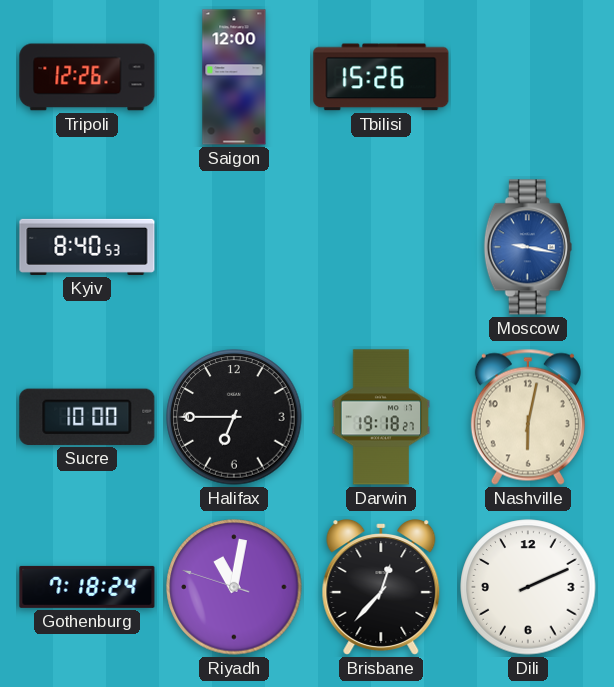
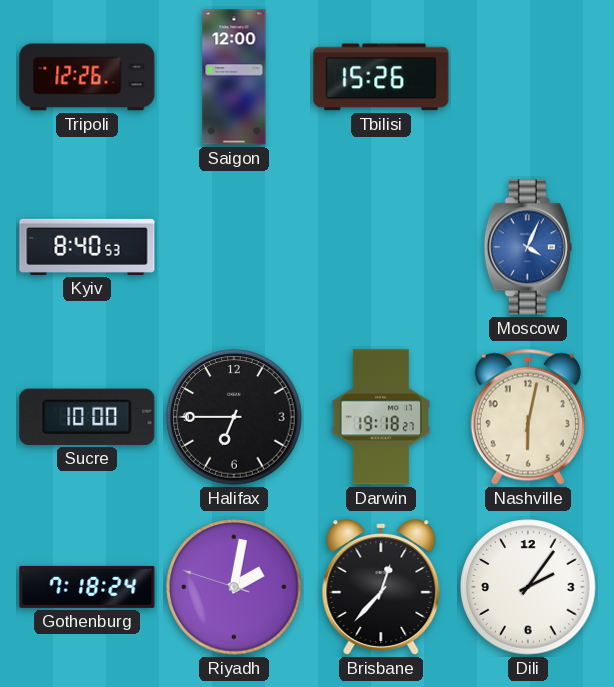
Moscow: 9:17 -> 4:04
Riyadh: 11:01 -> 2:01
Dili: 2:11 -> 2:06
